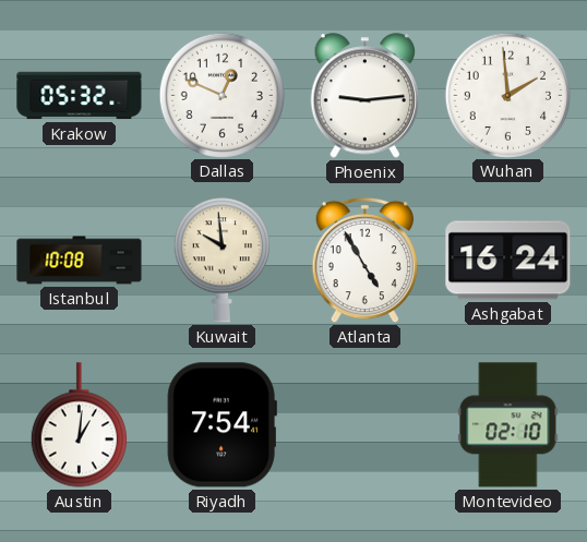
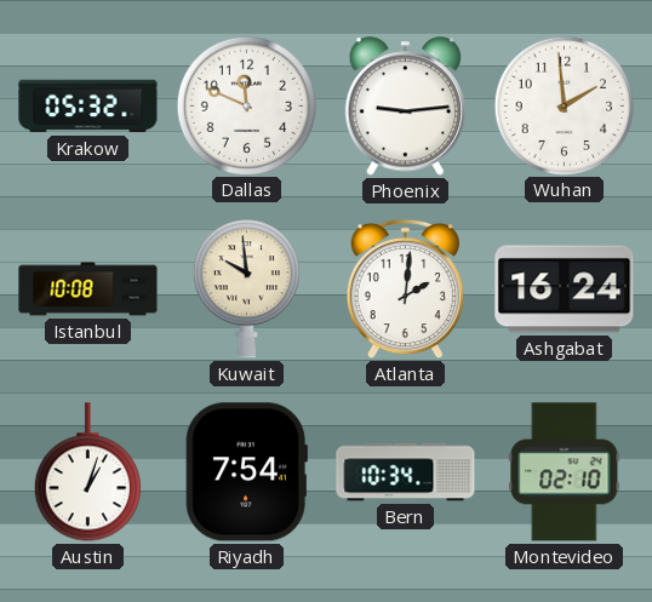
Dallas: 12:49 -> 11:49
Atlanta: 4:55 -> 2:01
Austin: 1:01 -> 1:03
Bern: none -> 10:34
